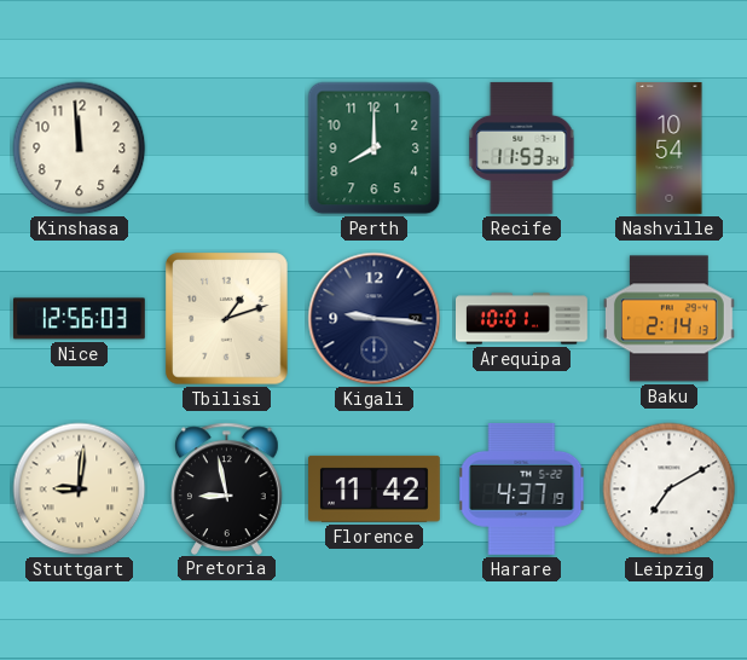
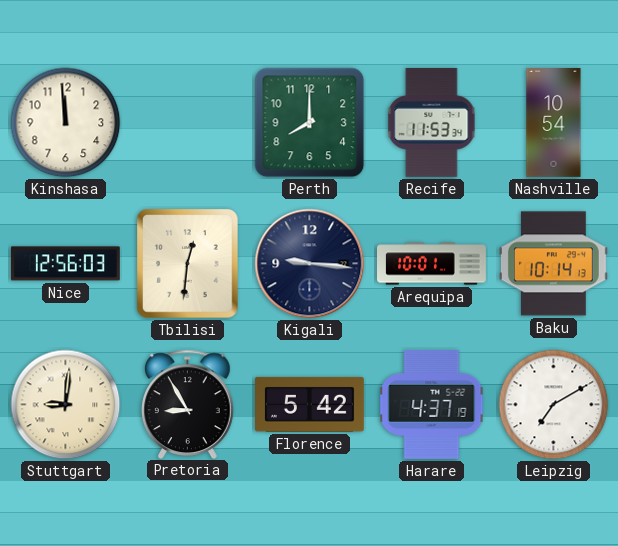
Tbilisi: 1:12 -> 12:31
Baku: 2:14 -> 10:14
Pretoria: 8:58 -> 8:55
Florence: 11:42 -> 5:42
